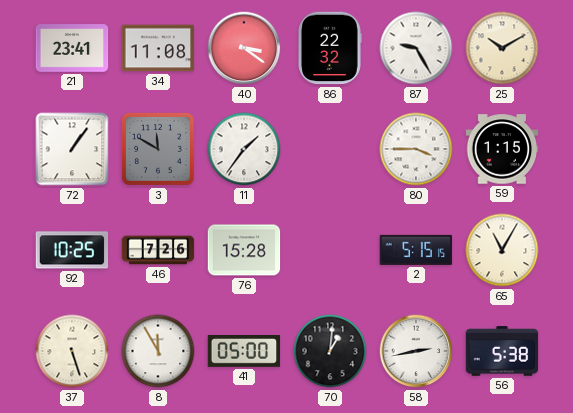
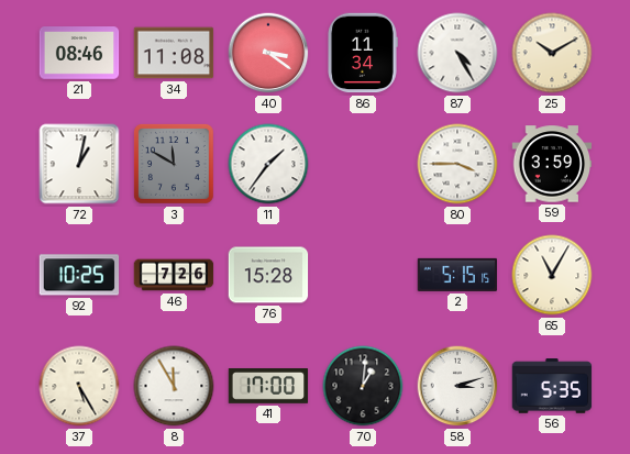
21: 23:41 -> 08:46
86: 22:32 -> 11:34
87: 9:25 -> 4:25
72: 1:06 -> 1:02
59: 1:15 -> 3:59
37: 5:27 -> 5:25
41: 05:00 -> 17:00
58: 2:43 -> 3:12
56: 5:38 -> 5:35
